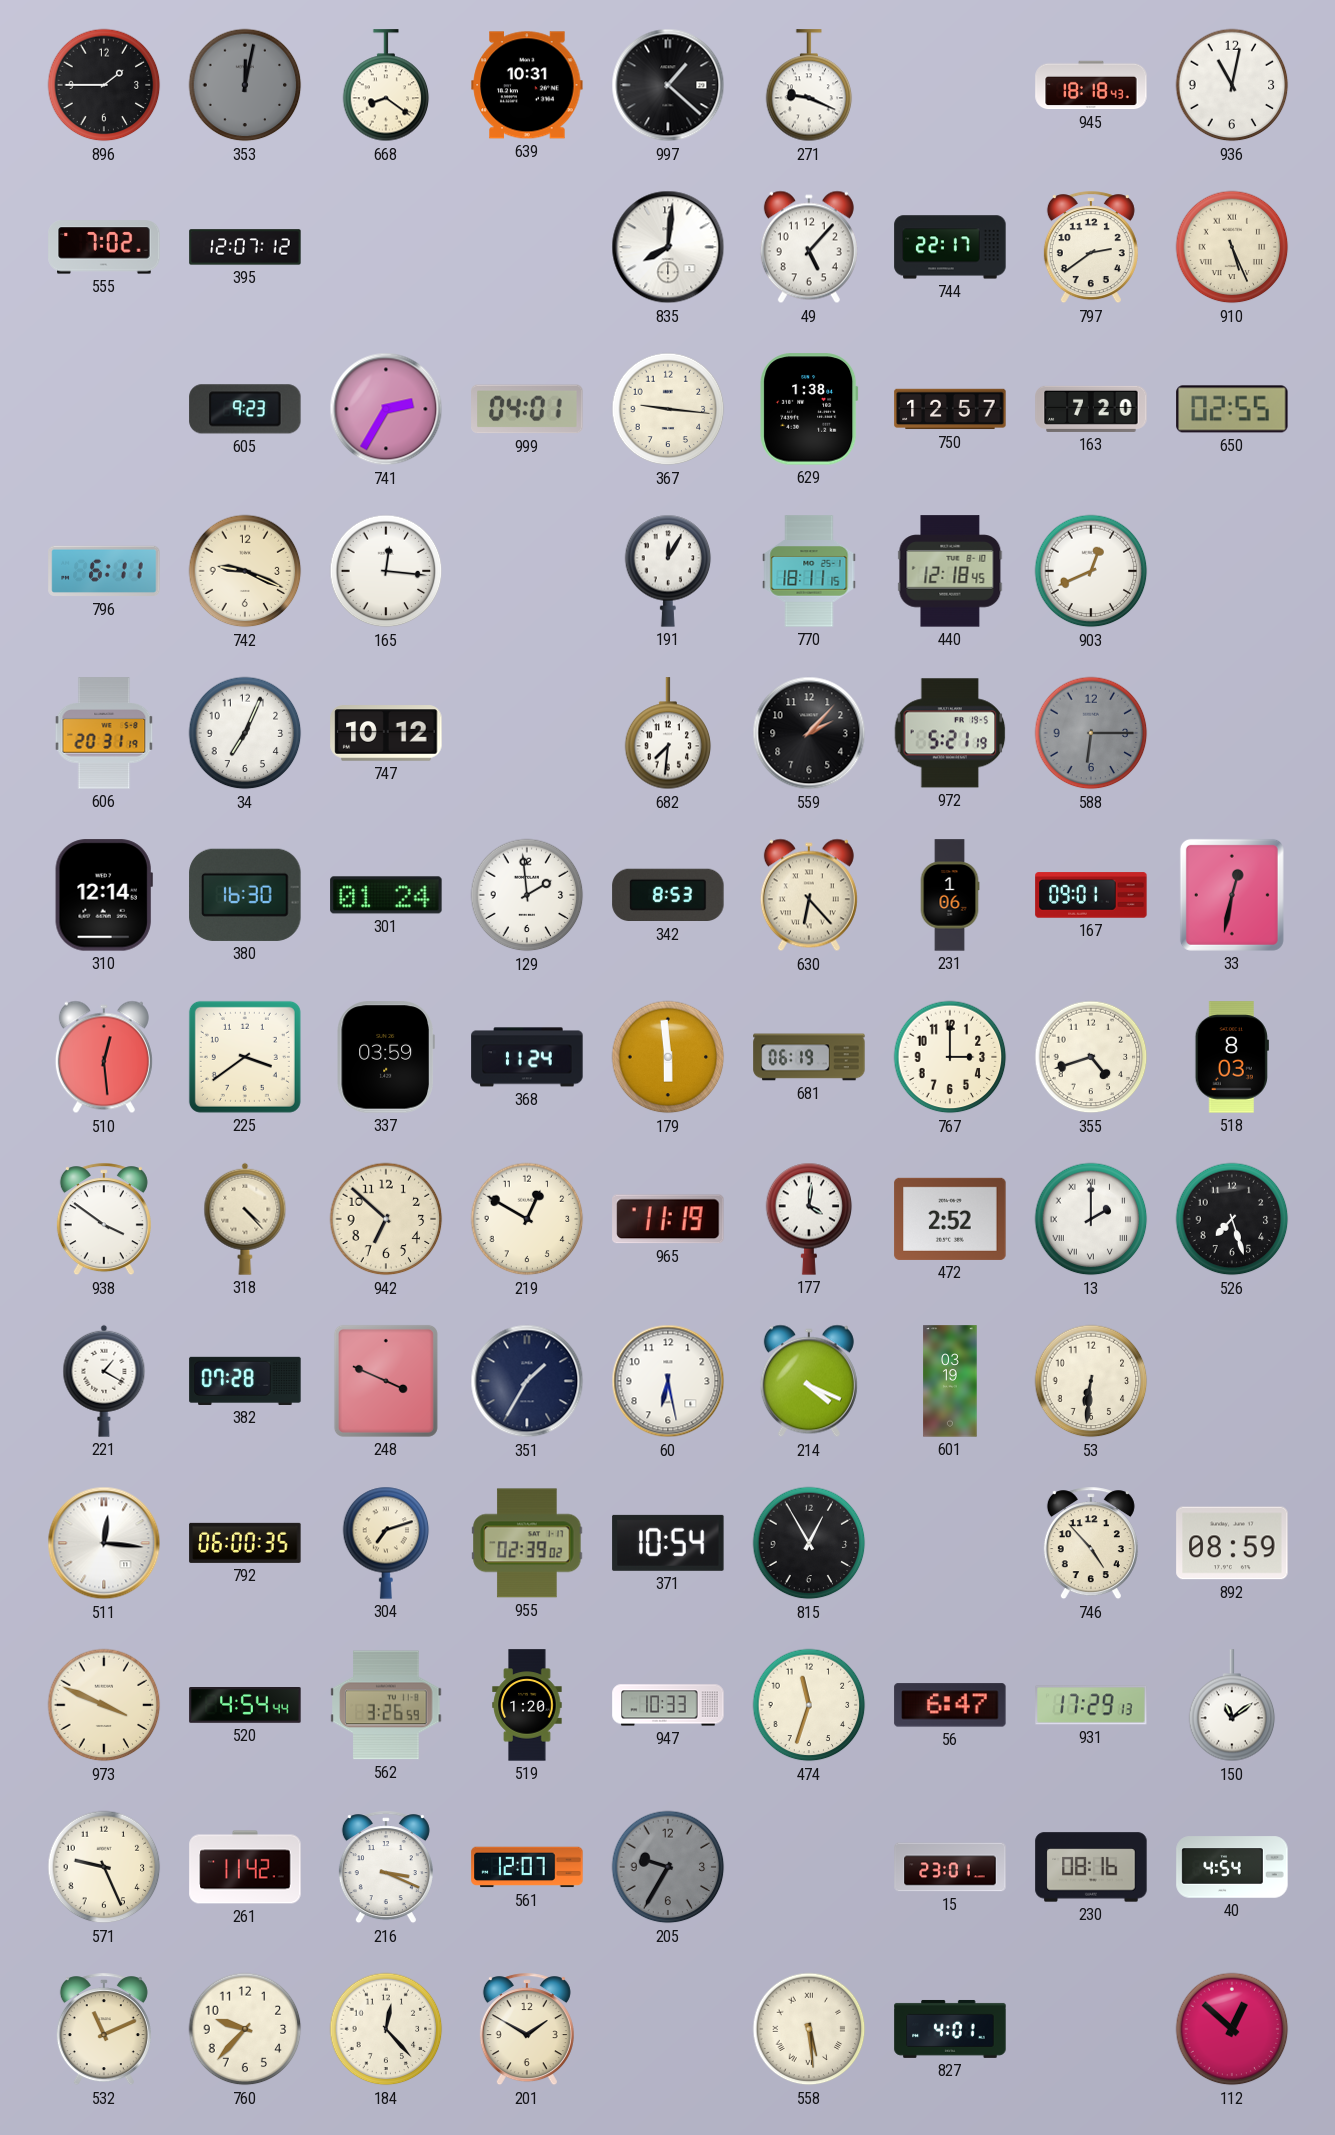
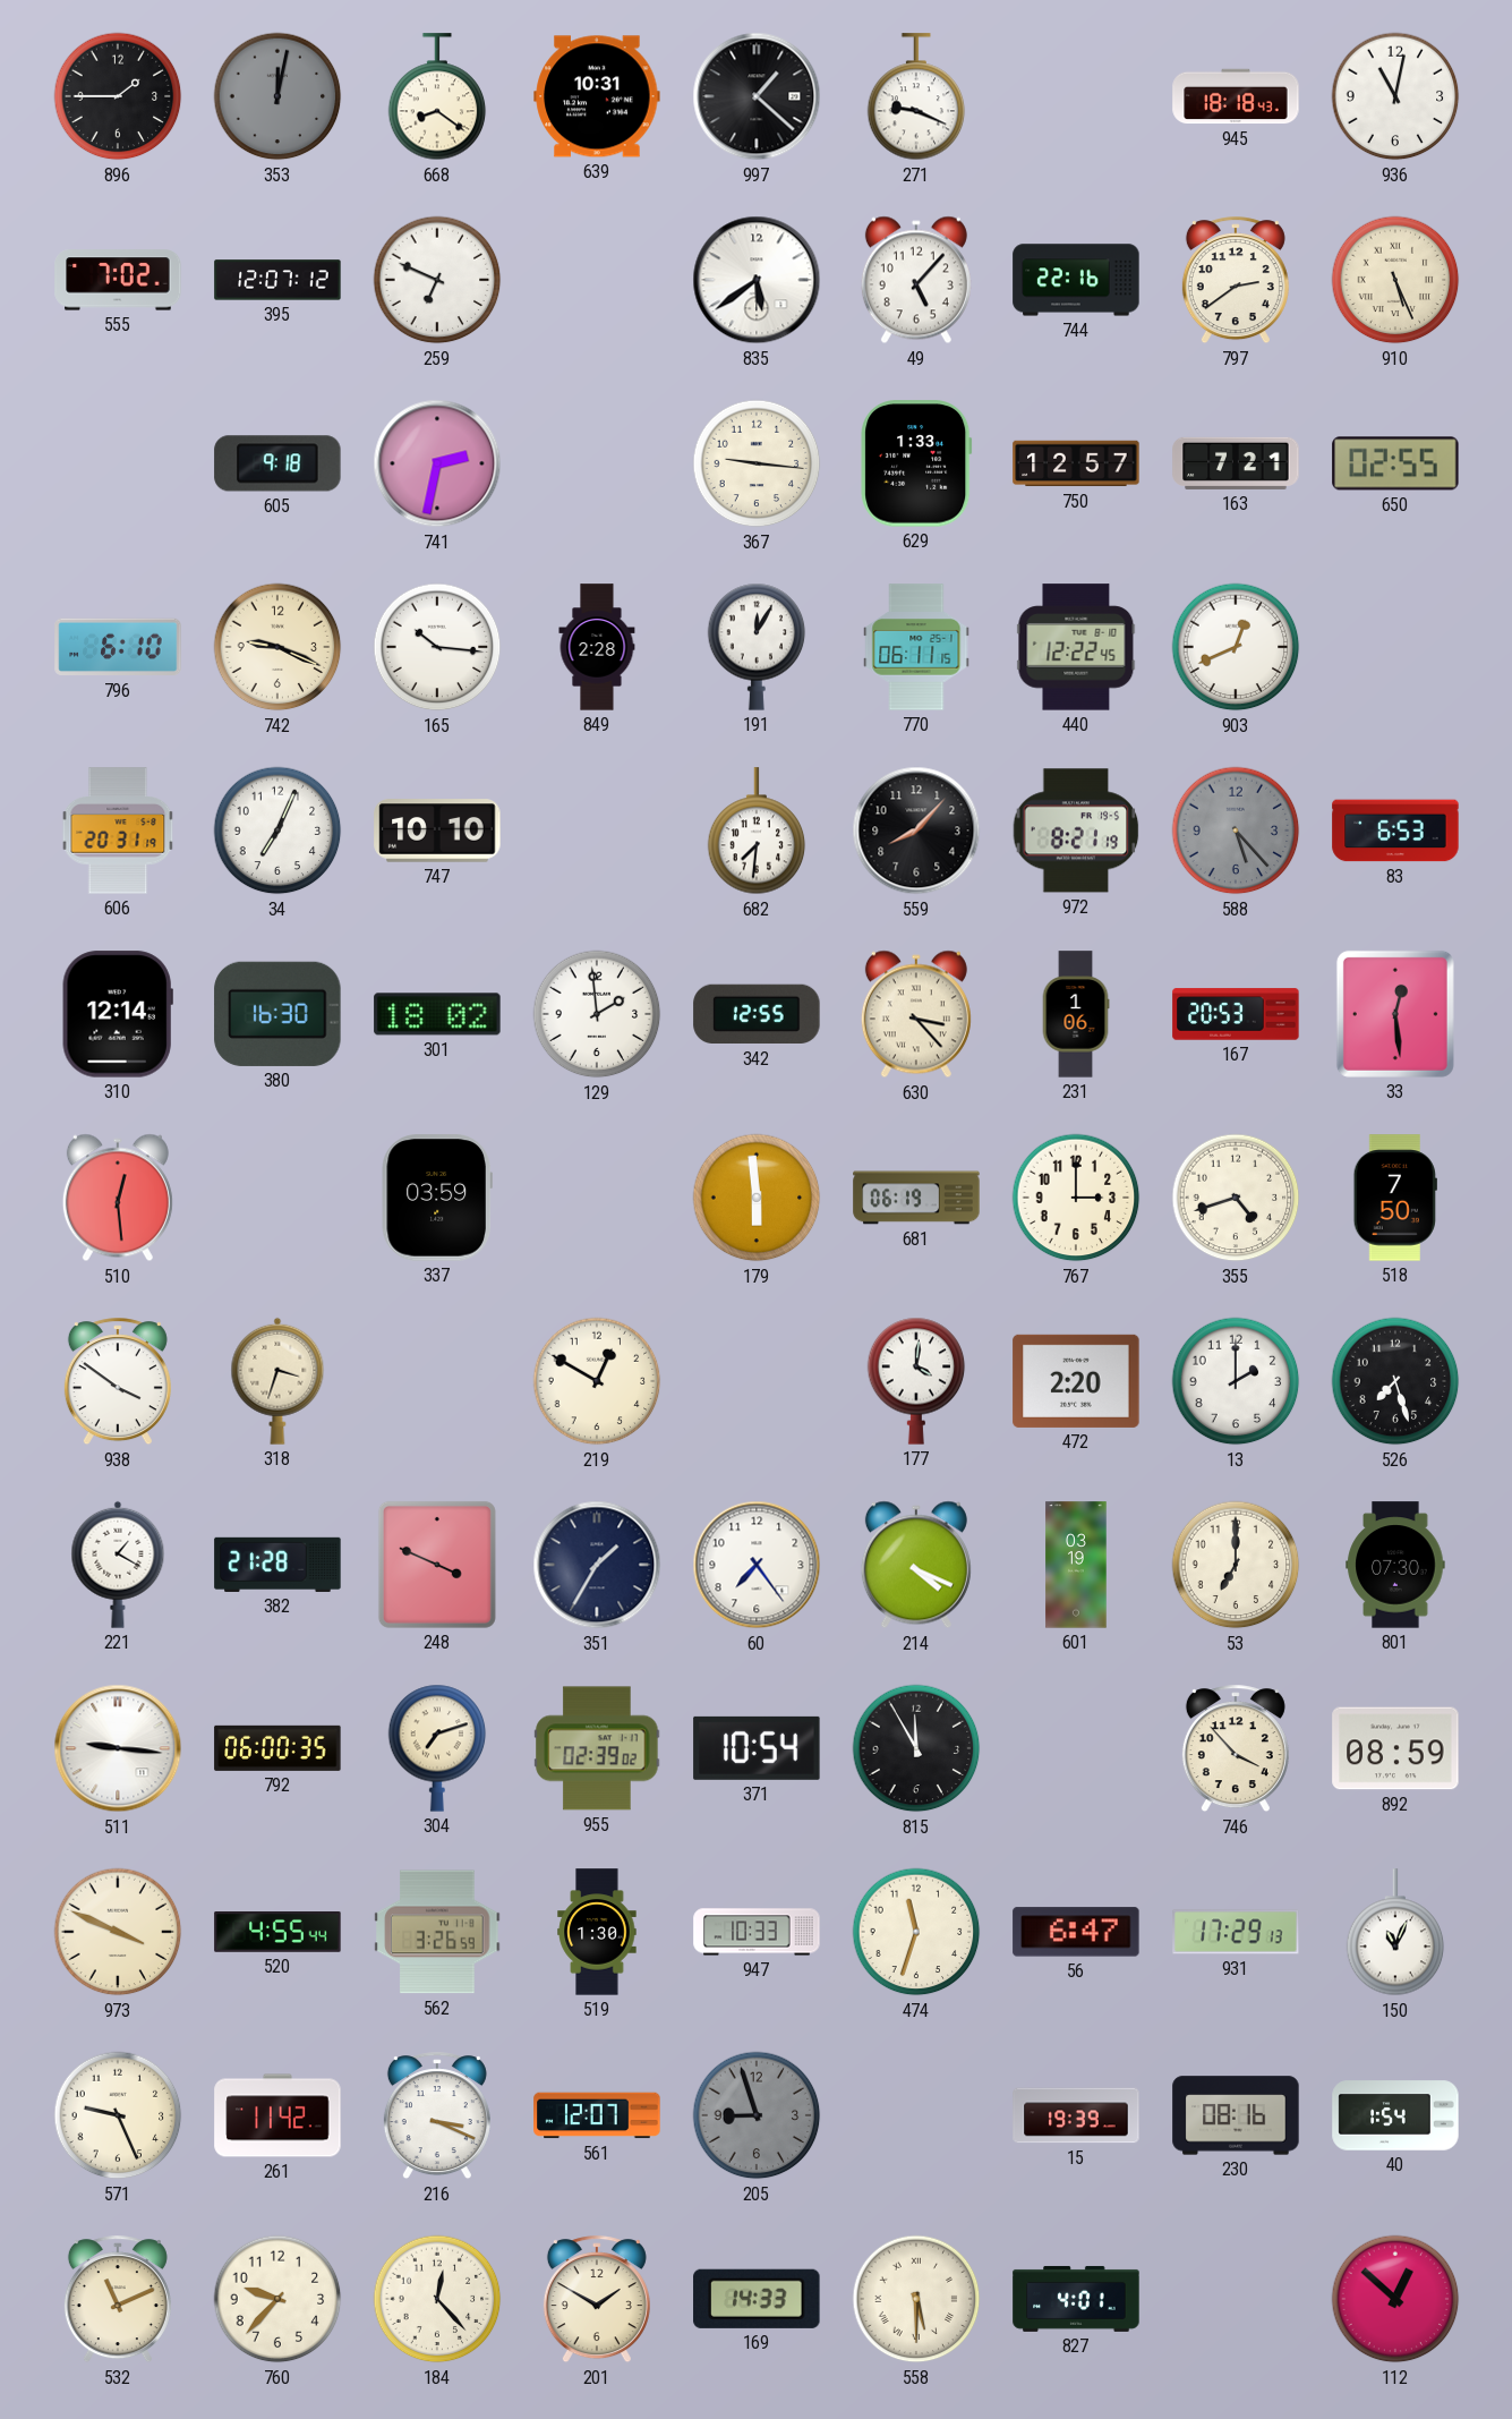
259: none -> 6:49
835: 8:01 -> 5:39
744: 22:17 -> 22:16
605: 9:23 -> 9:18
741: 2:35 -> 2:32
999: 04:01 -> none
629: 1:38 -> 1:33
163: 7:20 -> 7:21
796: 6:11 -> 6:10
165: 12:16 -> 10:16
849: none -> 2:28
770: 18:11 -> 06:11
440: 12:18 -> 12:22
747: 10:12 -> 10:10
559: 2:07 -> 8:07
972: 5:21 -> 8:21
588: 6:15 -> 5:23
83: none -> 6:53
301: 01:24 -> 18:02
342: 8:53 -> 12:55
630: 6:23 -> 3:23
167: 09:01 -> 20:53
33: 12:32 -> 12:29
225: 3:39 -> none
368: 11:24 -> none
518: 8:03 -> 7:50
318: 4:23 -> 3:33
942: 6:52 -> none
965: 11:19 -> none
472: 2:52 -> 2:20
13 numerals: Roman -> Arabic
382: 07:28 -> 21:28
60: 6:28 -> 7:24
53: 6:31 -> 7:00
801: none -> 07:30
511: 12:16 -> 9:16
815: 12:55 -> 11:55
746: 4:53 -> 3:53
520: 4:54 -> 4:55
519: 1:20 -> 1:30
150: 11:09 -> 11:04
205: 9:35 -> 8:57
15: 23:01 -> 19:39
40: 4:54 -> 1:54
169: none -> 14:33
558: 5:29 -> 5:30
